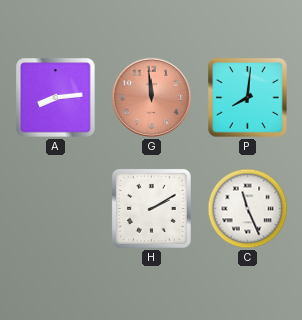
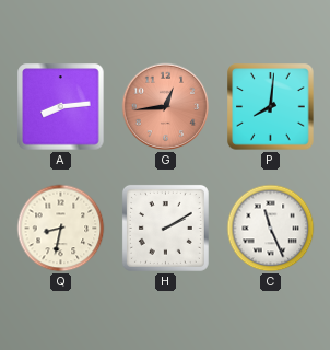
G: 11:59 -> 12:44
Q: none -> 8:32
